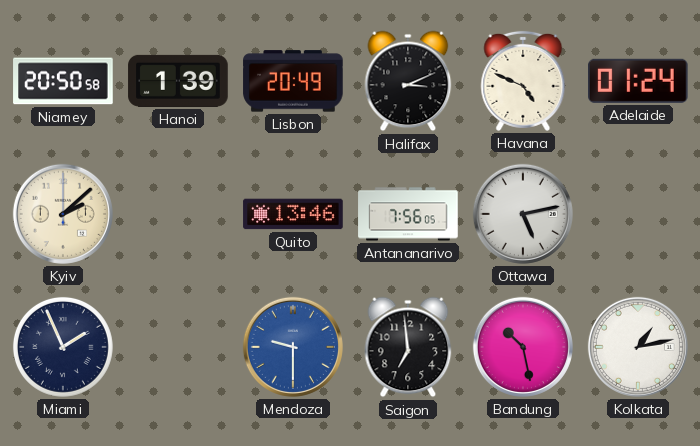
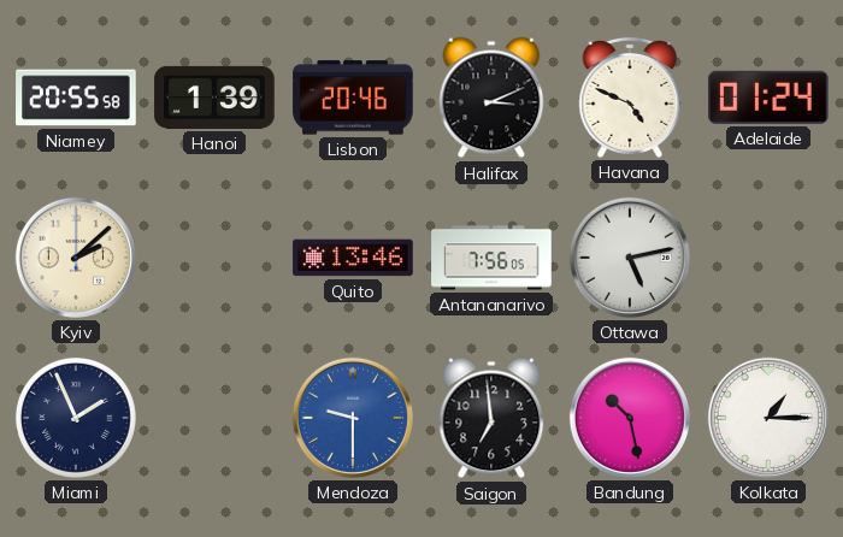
Niamey: 20:50 -> 20:55
Lisbon: 20:49 -> 20:46
Kolkata: 1:13 -> 1:15
